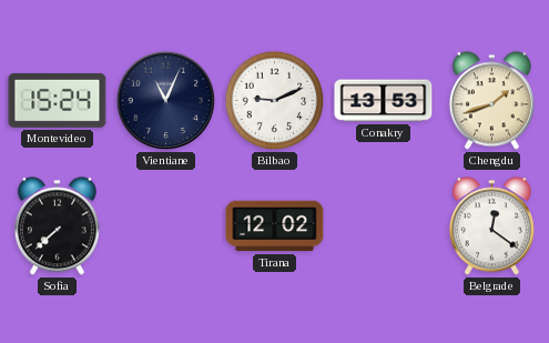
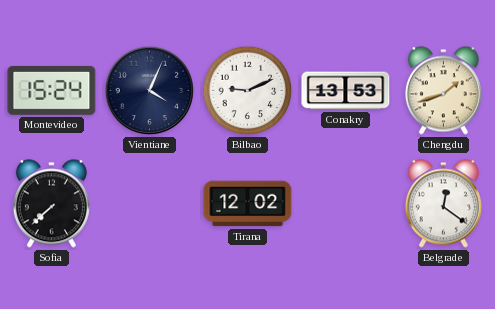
Vientiane: 11:04 -> 4:04
